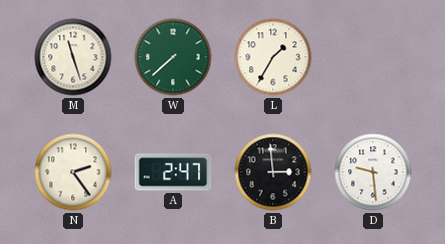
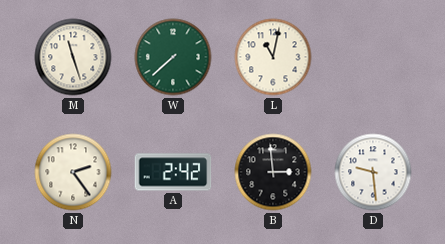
L: 1:35 -> 11:02
A: 2:47 -> 2:42
